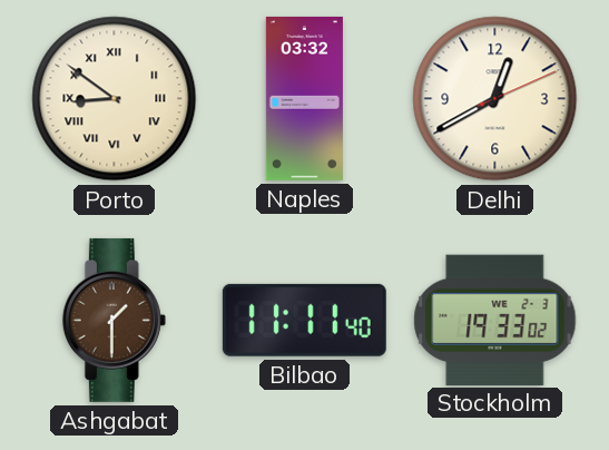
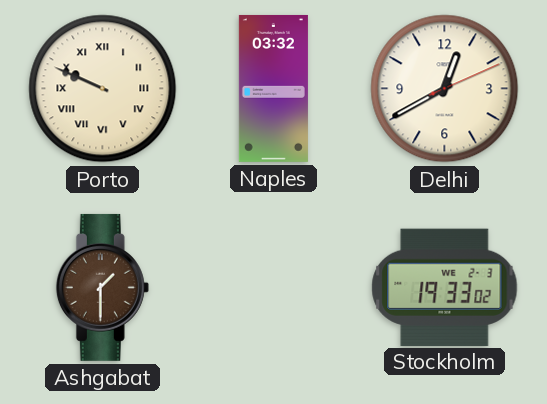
Porto: 8:51 -> 9:49
Bilbao: 11:11 -> none
